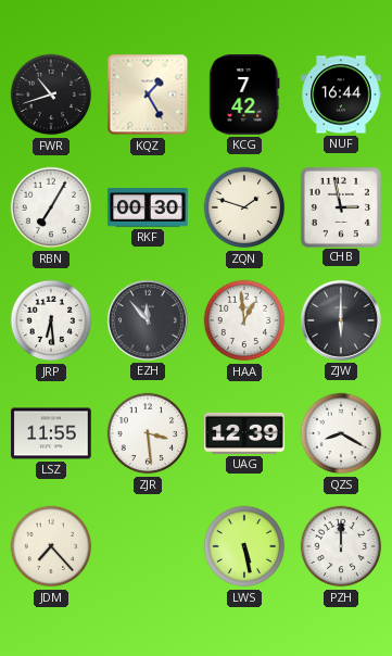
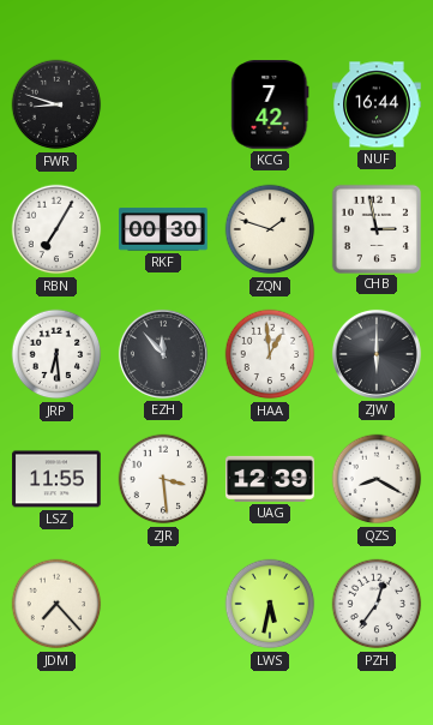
FWR: 10:42 -> 8:48
KQZ: 1:25 -> none
LWS: 5:28 -> 5:32
PZH: 12:00 -> 12:36
